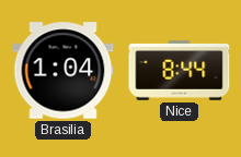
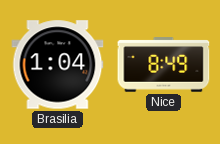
Nice: 8:44 -> 8:49
